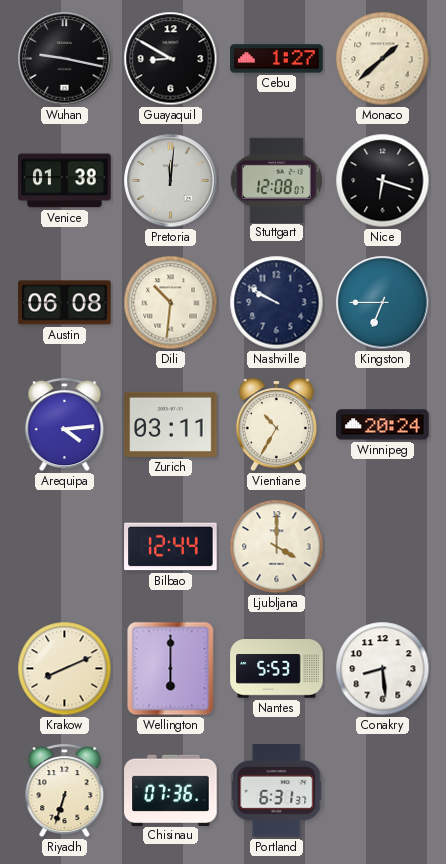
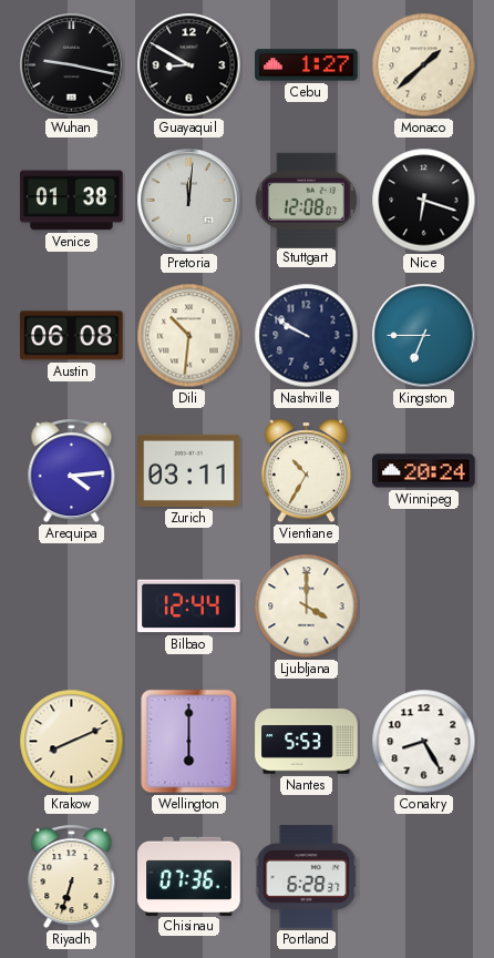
Conakry: 8:29 -> 8:25
Portland: 6:31 -> 6:28
